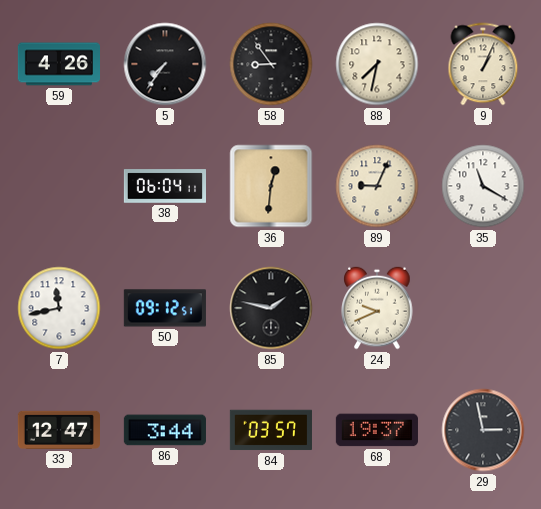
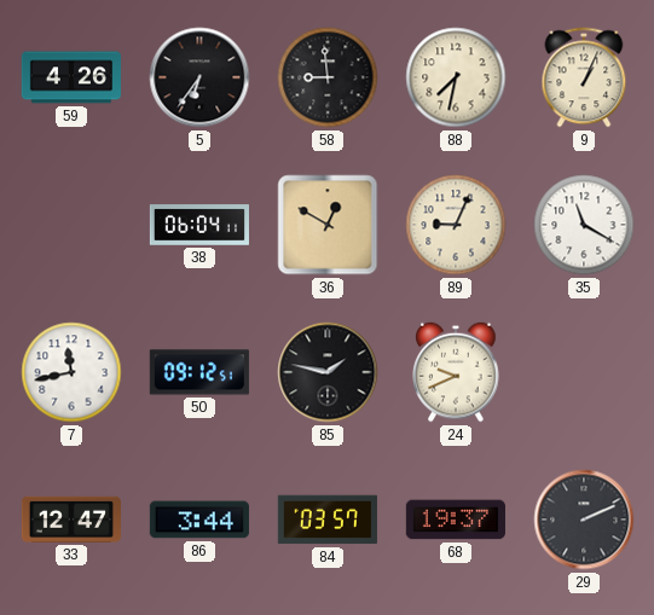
5: 7:36 -> 6:36
58: 8:54 -> 8:59
36: 12:31 -> 12:50
29: 2:58 -> 2:11
